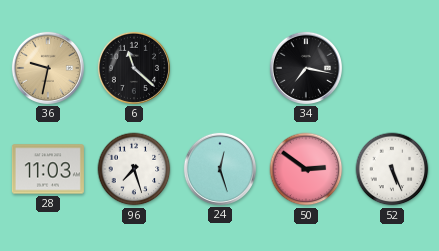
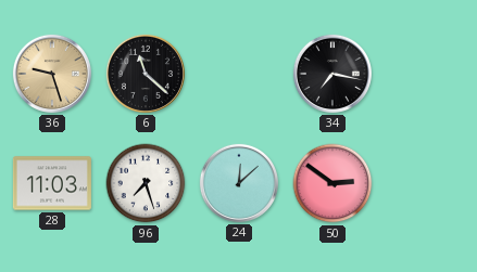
36: 9:32 -> 9:27
24: 12:27 -> 12:08
52: 5:26 -> none
